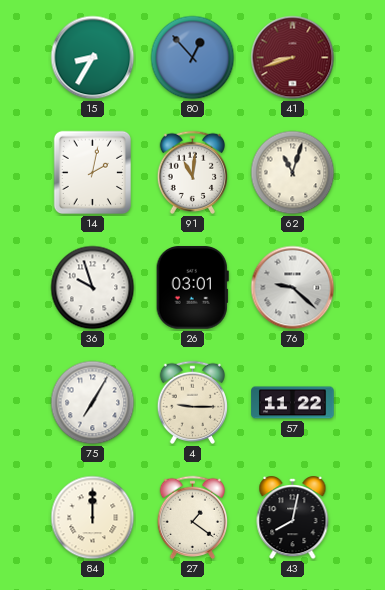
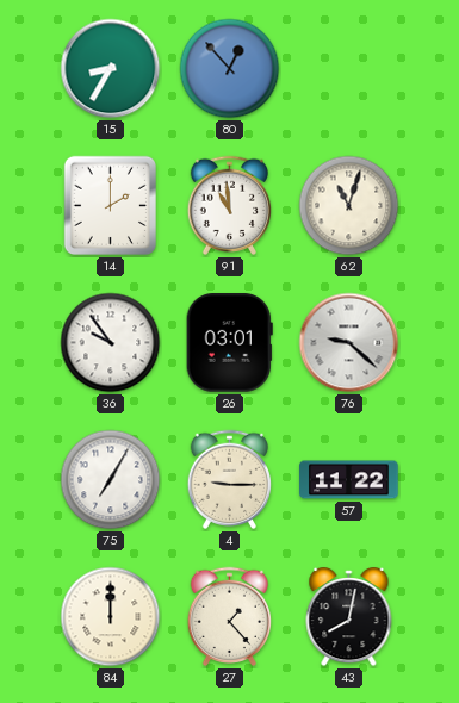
41: 8:42 -> none
14: 2:02 -> 2:00
91: 11:01 -> 10:59
36: 9:57 -> 9:54
27: 1:21 -> 1:23
